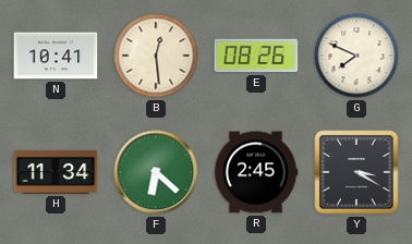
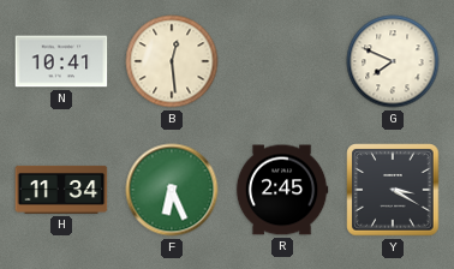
E: 08:26 -> none
F: 6:22 -> 6:26
